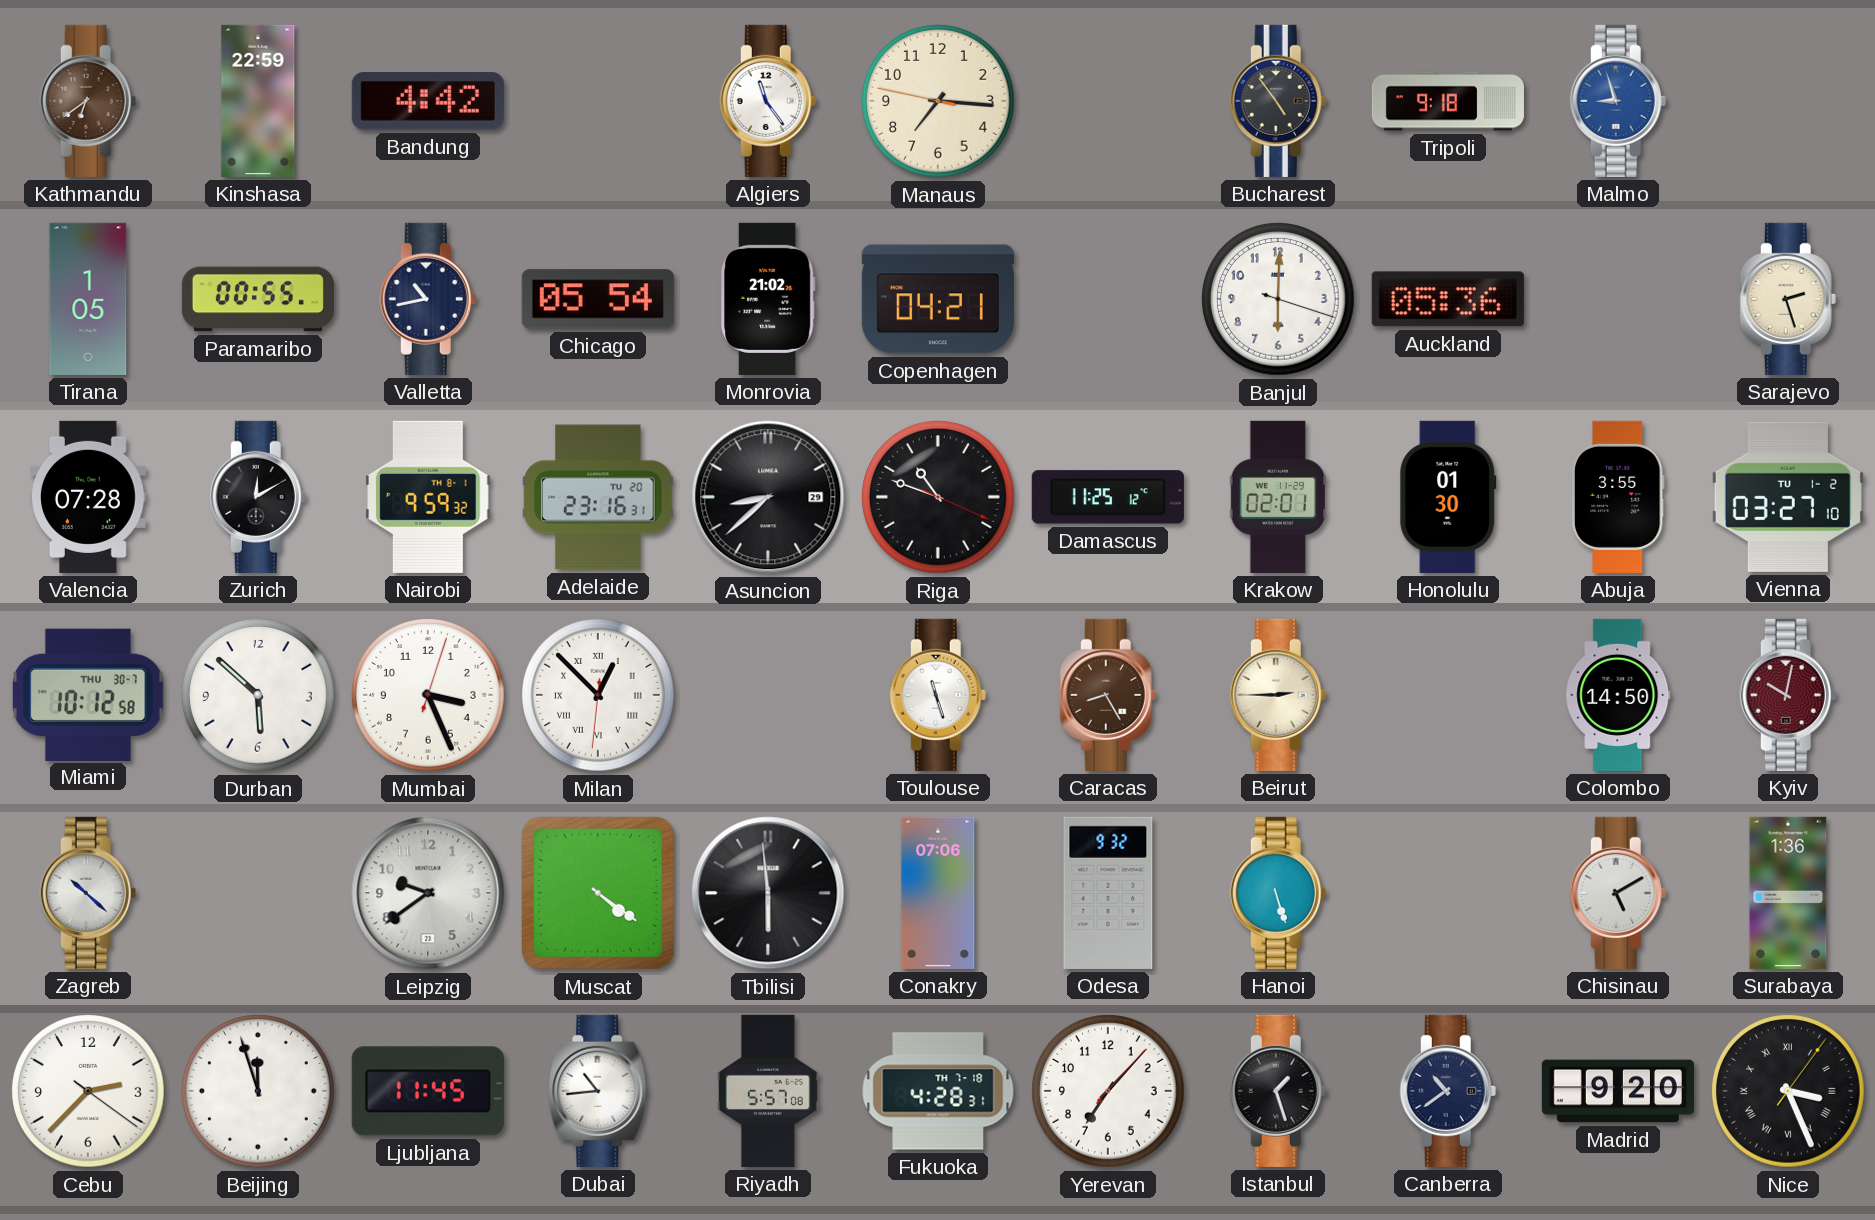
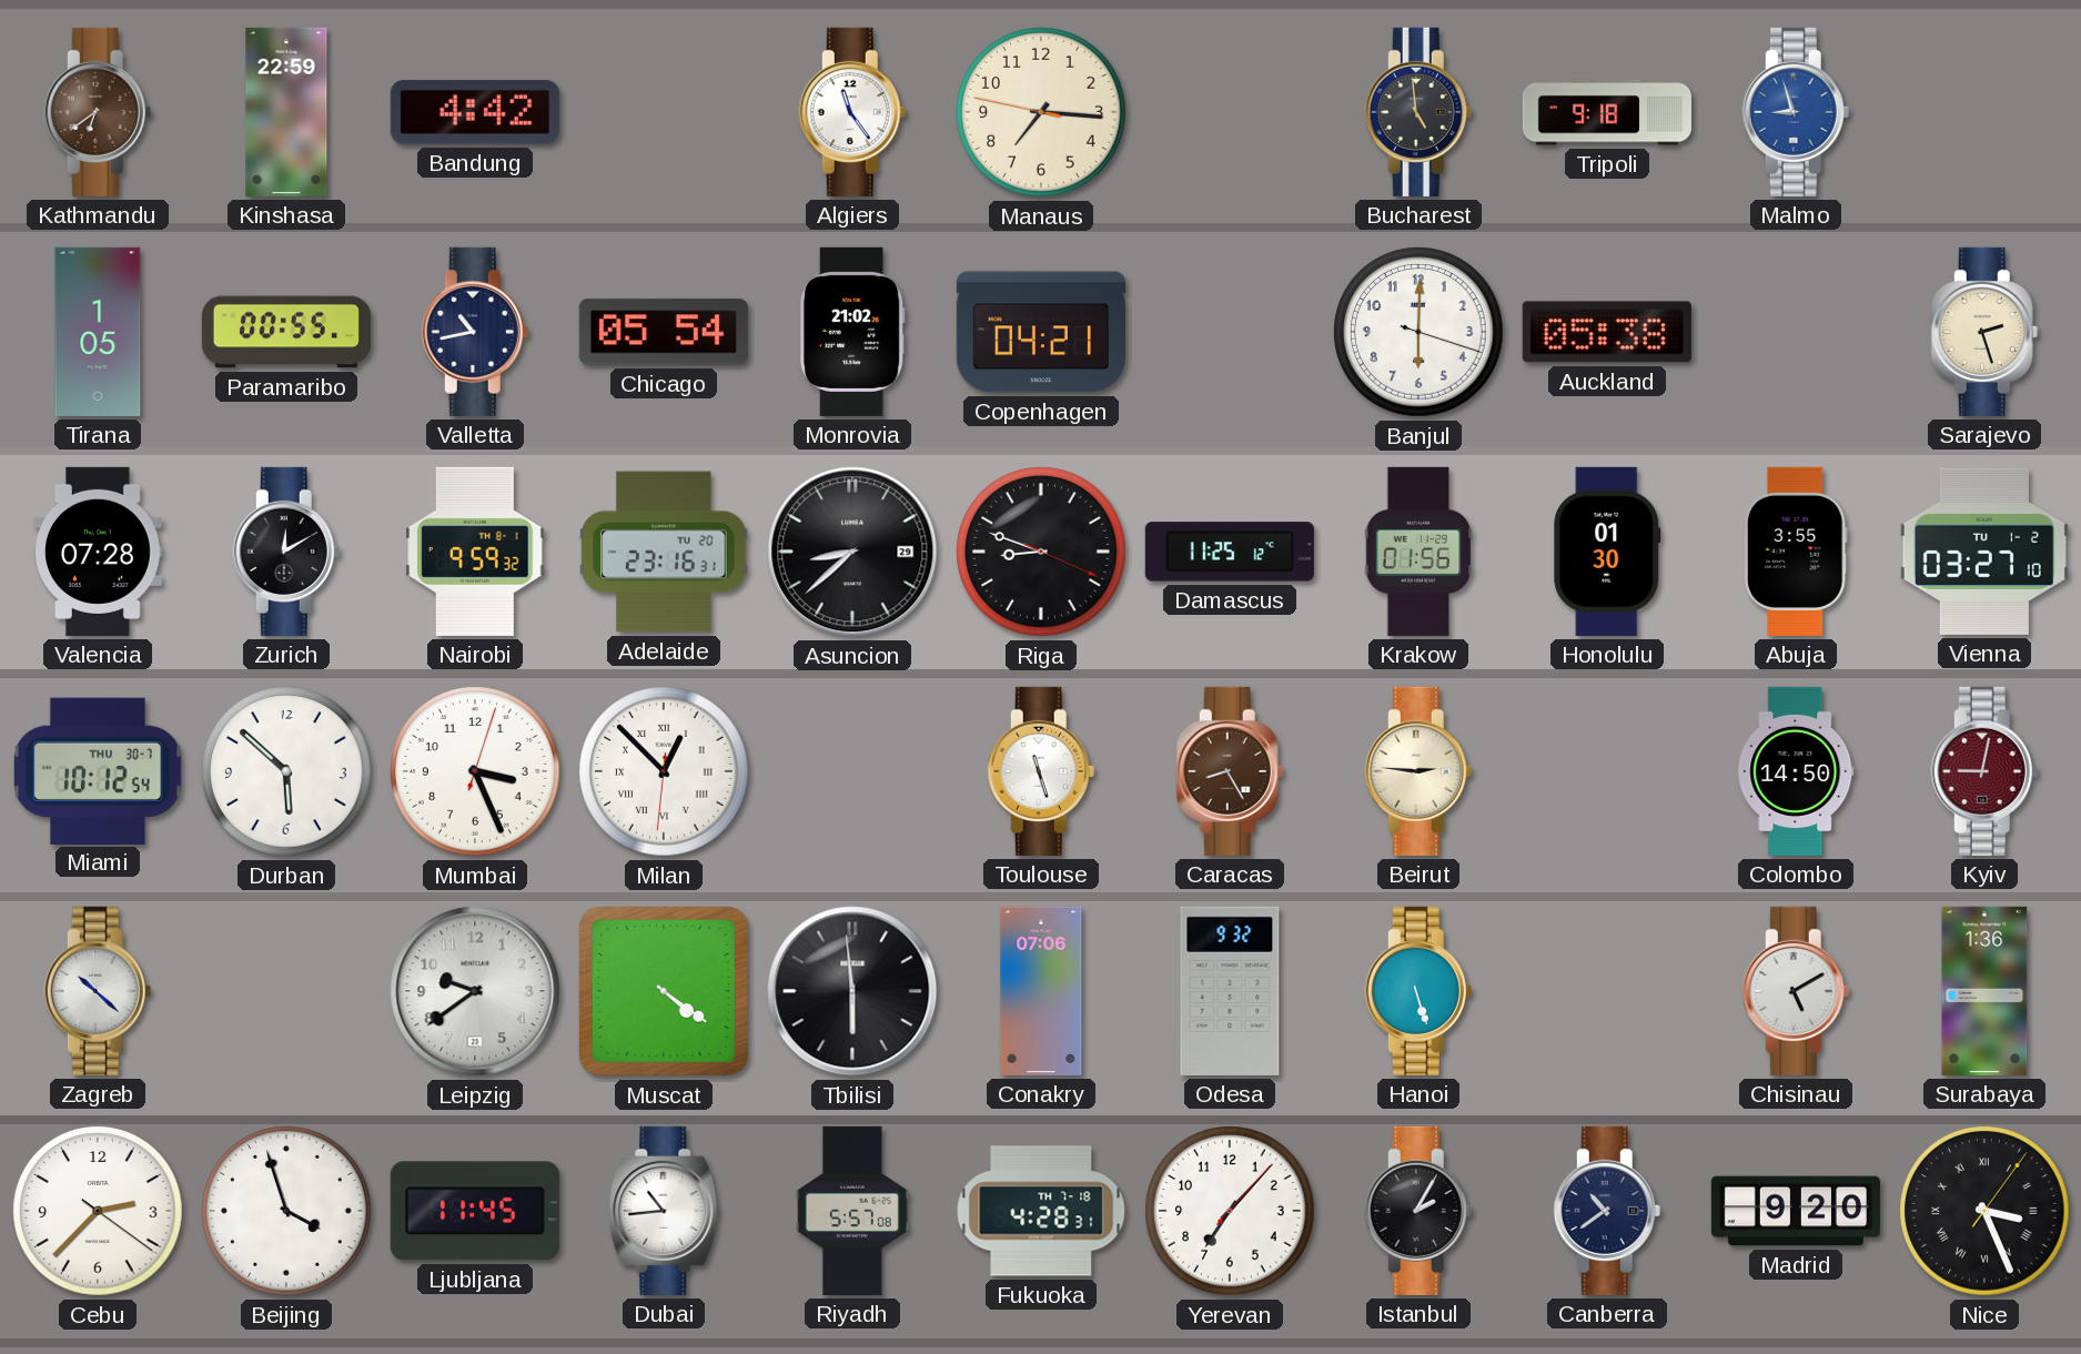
Bucharest: 4:54 -> 4:59
Auckland: 05:36 -> 05:38
Riga: 10:48 -> 8:48
Krakow: 02:01 -> 01:56
Miami: 10:12:58 -> 10:12:54
Beirut: 2:45 -> 2:46
Kyiv: 10:02 -> 9:02
Beijing: 11:57 -> 3:57
Istanbul: 1:27 -> 2:05
